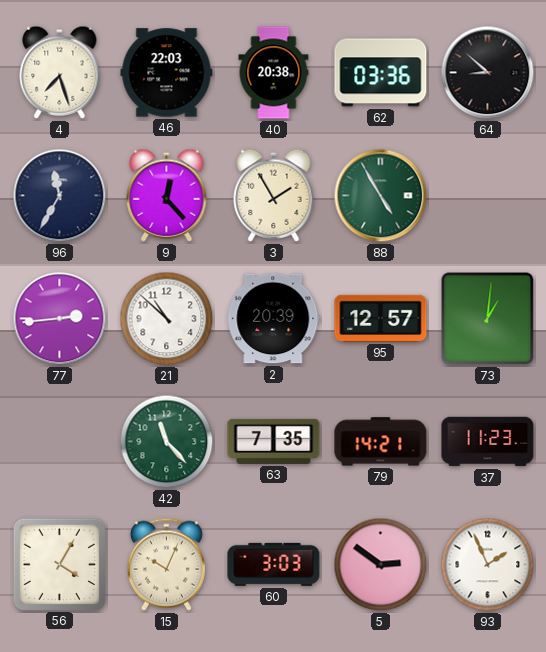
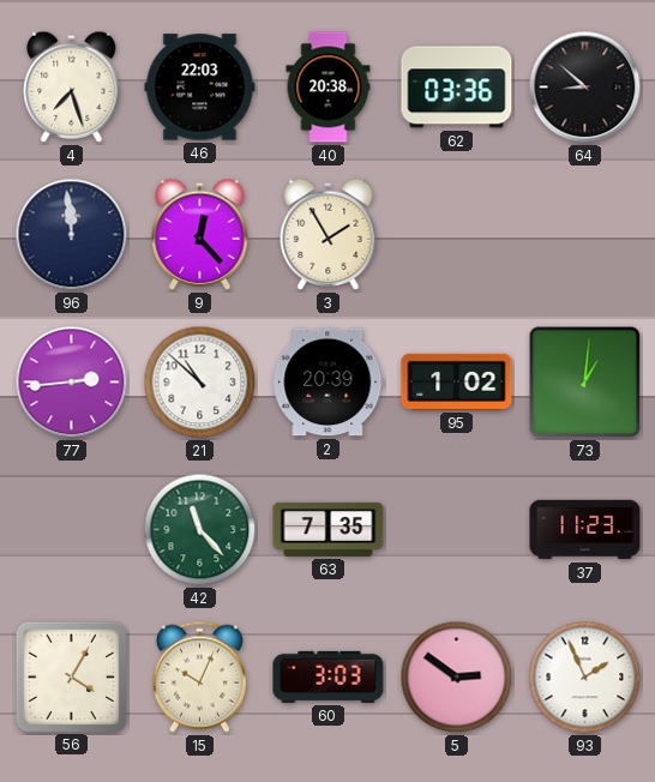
96: 11:35 -> 11:59
88: 4:55 -> none
95: 12:57 -> 1:02
79: 14:21 -> none
